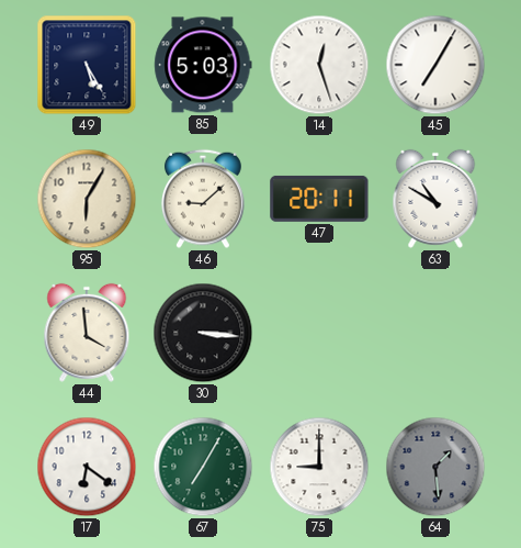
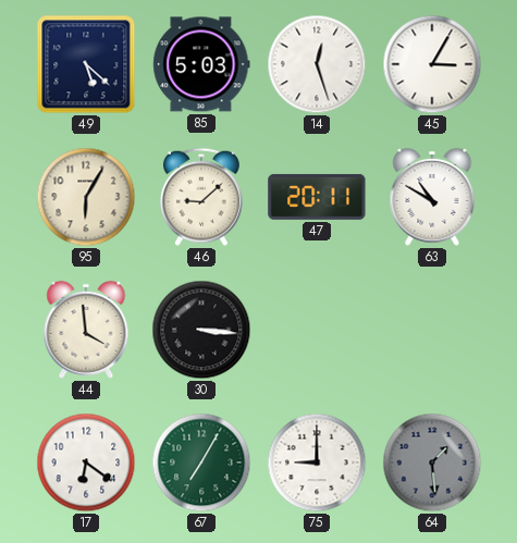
49: 5:25 -> 5:22
45: 7:05 -> 3:05
